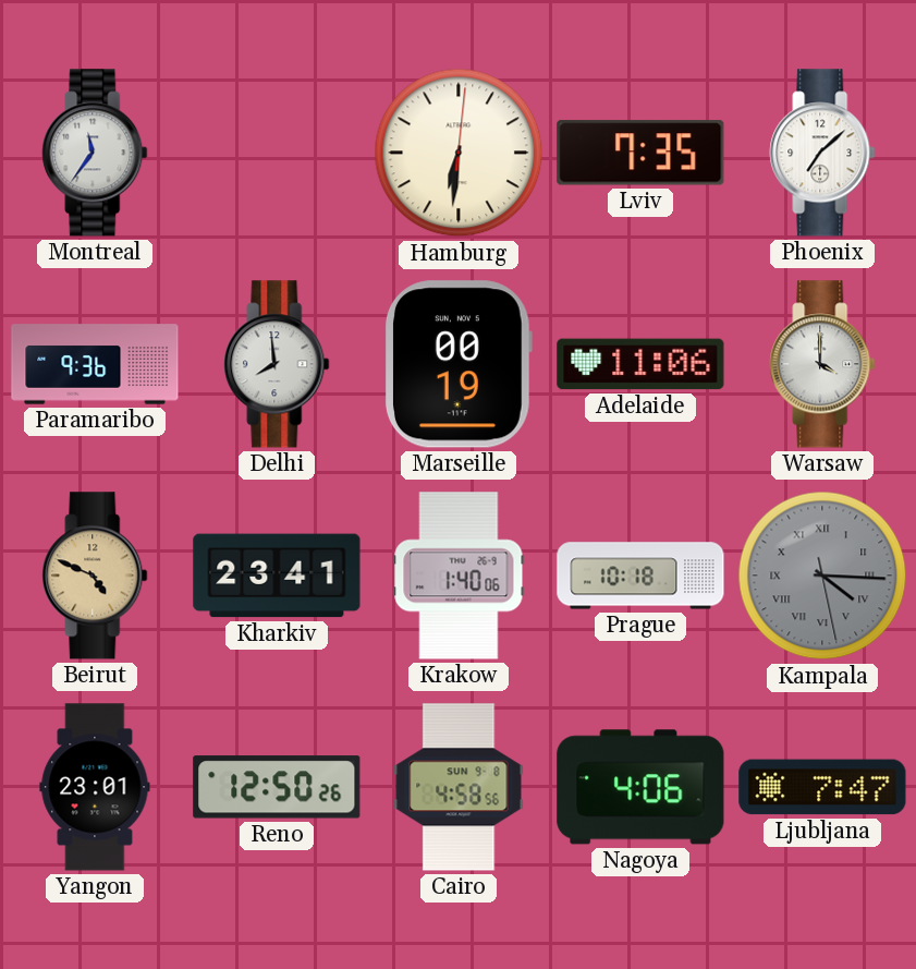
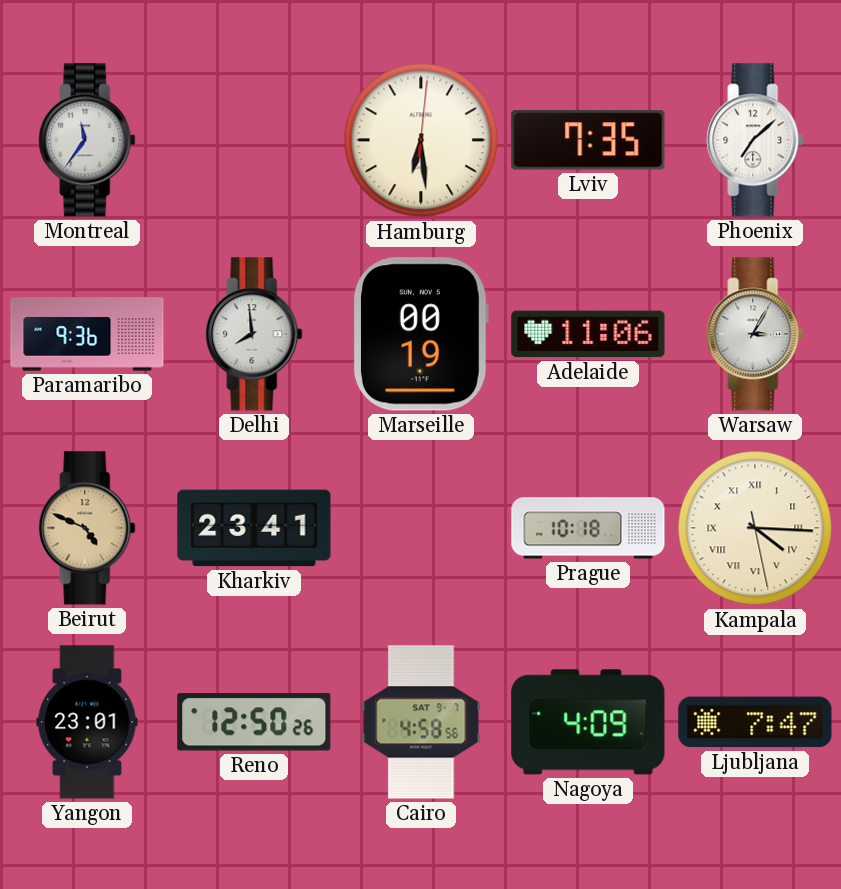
Hamburg: 6:31 -> 6:29
Warsaw: 4:00 -> 3:05
Krakow: 1:40 -> none
Kampala dial: grey -> cream
Cairo date: SUN 9-8 -> SAT 9-7
Nagoya: 4:06 -> 4:09
